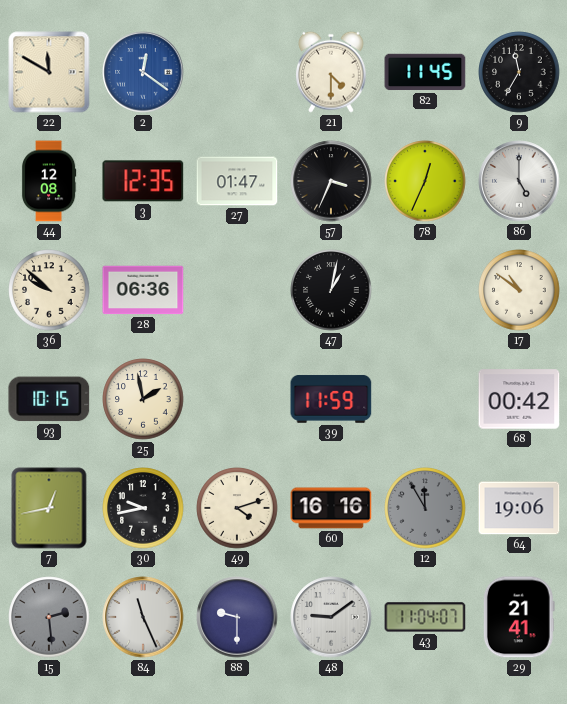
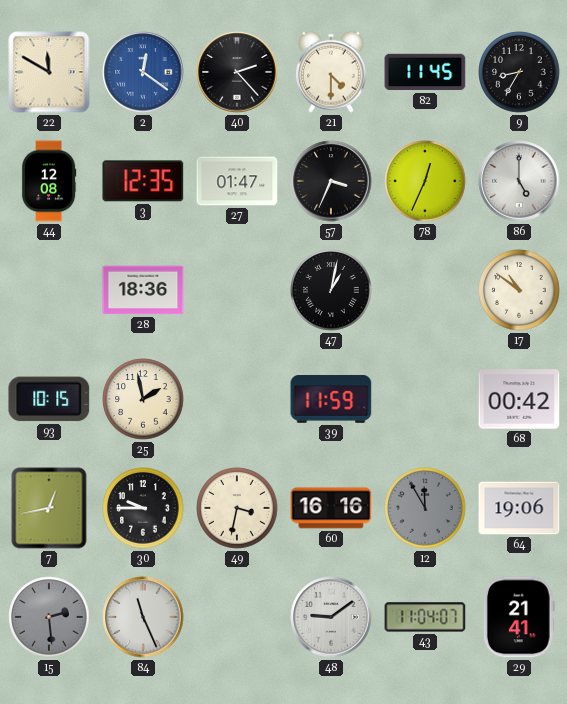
40: none -> 2:23
9: 11:35 -> 8:35
36: 9:52 -> none
28: 06:36 -> 18:36
30: 9:43 -> 9:45
49: 4:12 -> 3:32
88: 9:30 -> none
